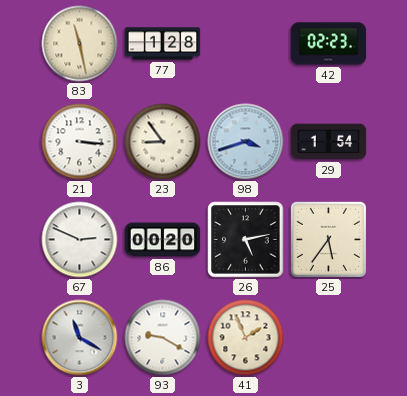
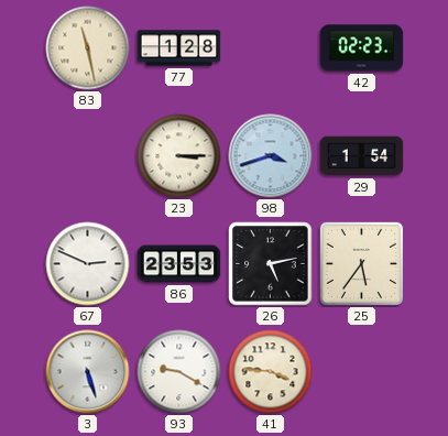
21: 3:16 -> none
23: 8:54 -> 3:15
86: 00:20 -> 23:53
3: 11:20 -> 5:27
41: 1:56 -> 3:46
